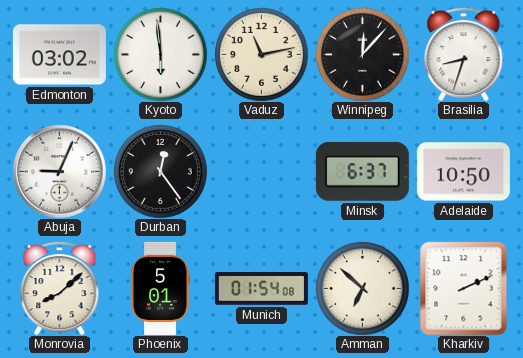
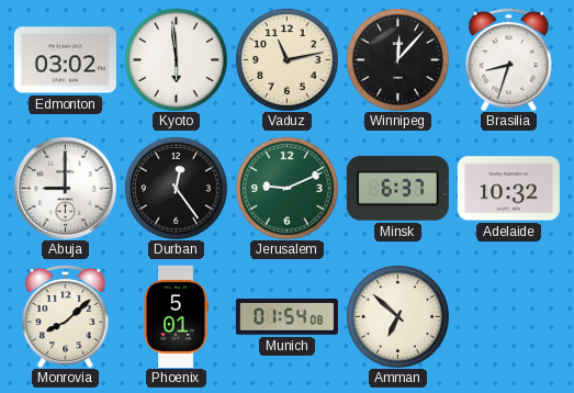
Abuja: 9:04 -> 9:00
Jerusalem: none -> 9:11
Adelaide: 10:50 -> 10:32
Kharkiv: 2:11 -> none
